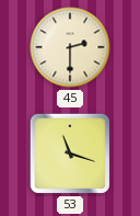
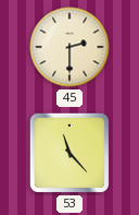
53: 11:18 -> 11:23
